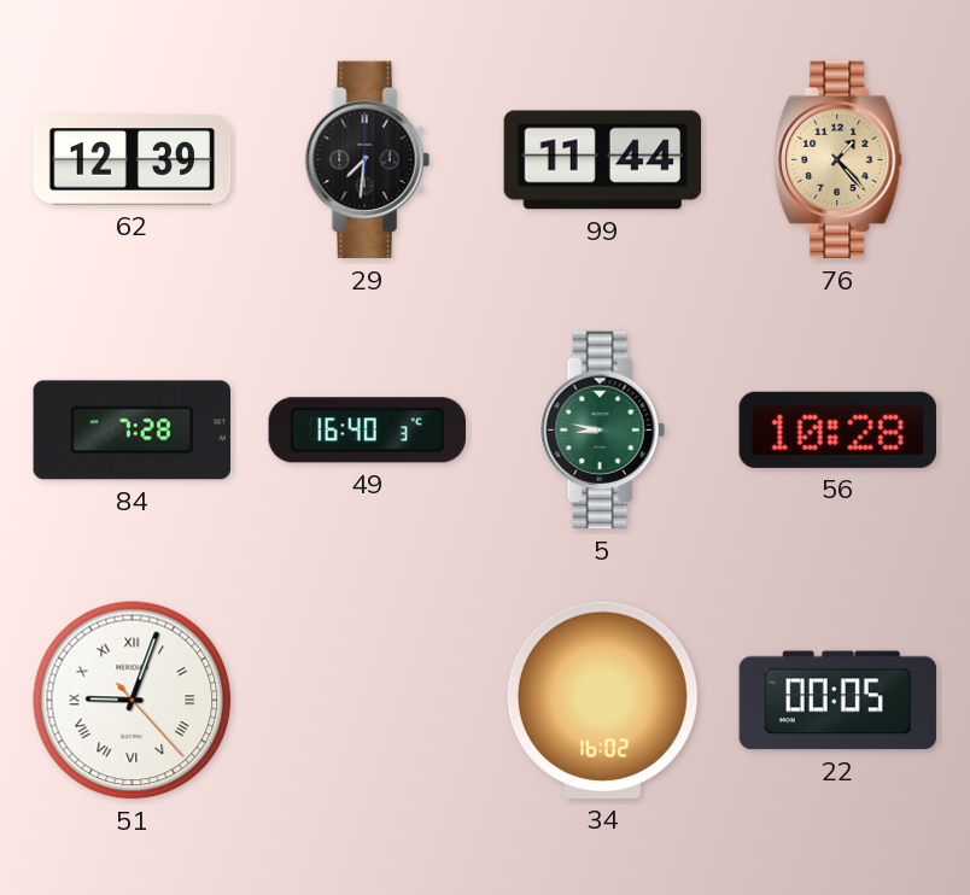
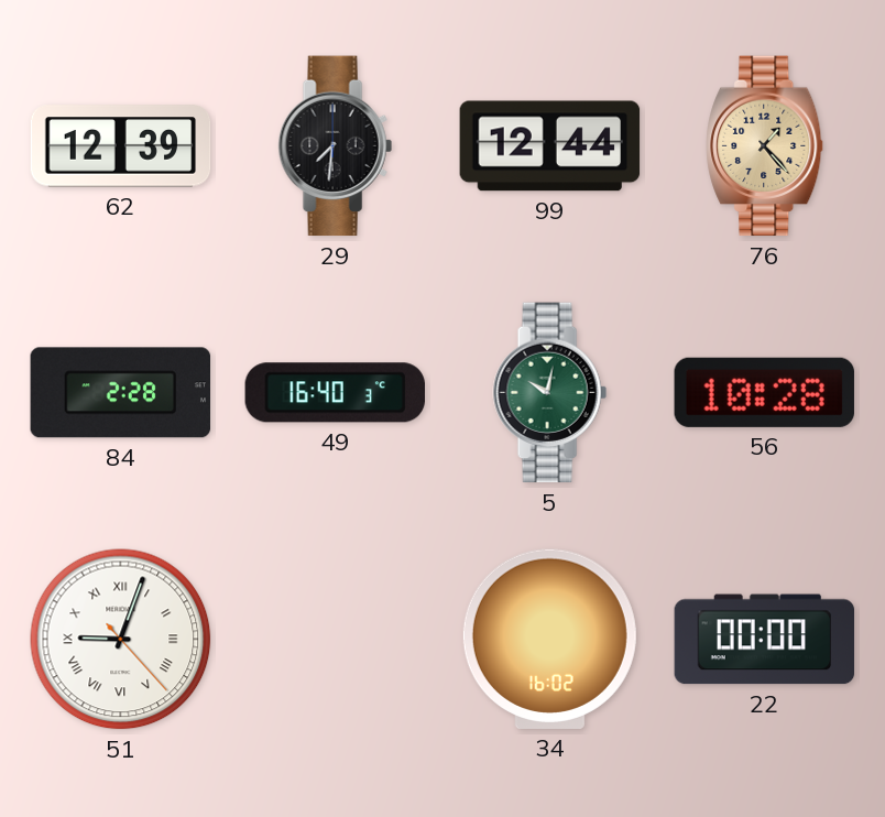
99: 11:44 -> 12:44
84: 7:28 -> 2:28
5: 8:47 -> 10:02
22: 00:05 -> 00:00
